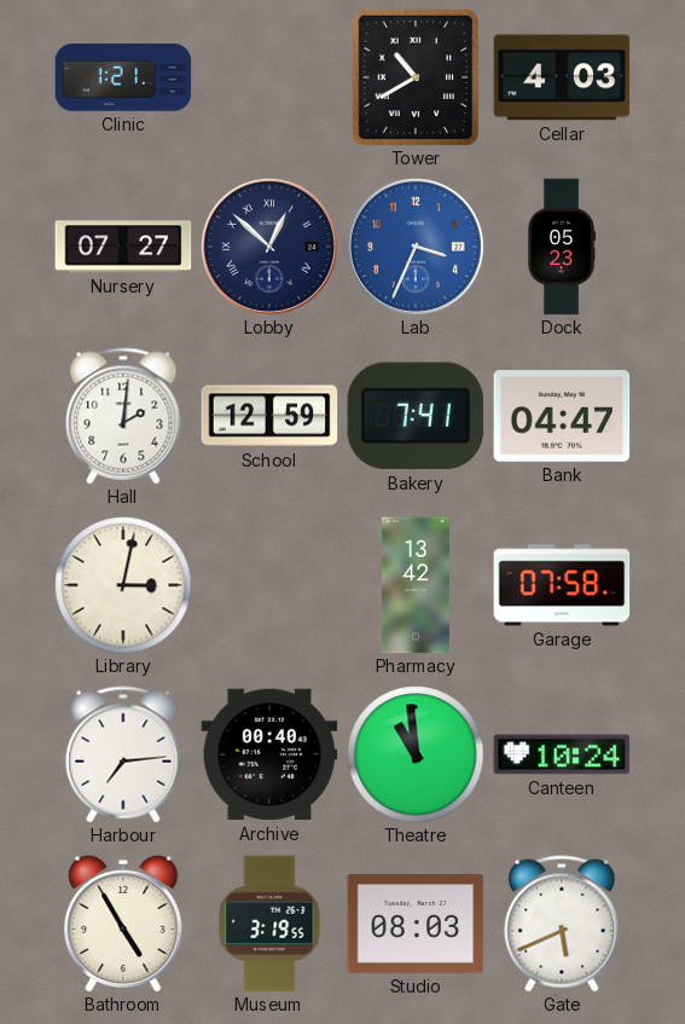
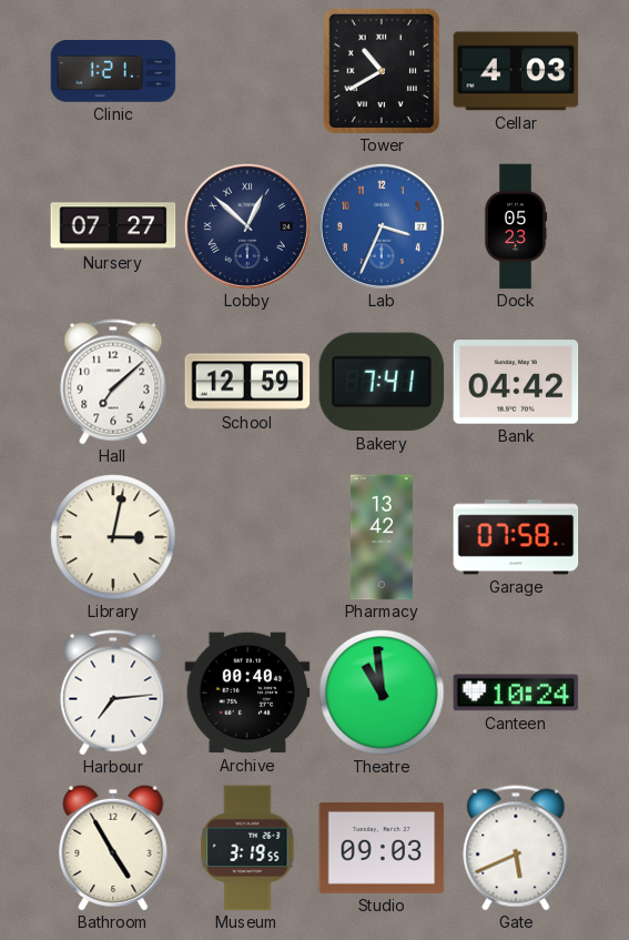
Hall: 2:01 -> 7:08
Bank: 04:47 -> 04:42
Studio: 08:03 -> 09:03
